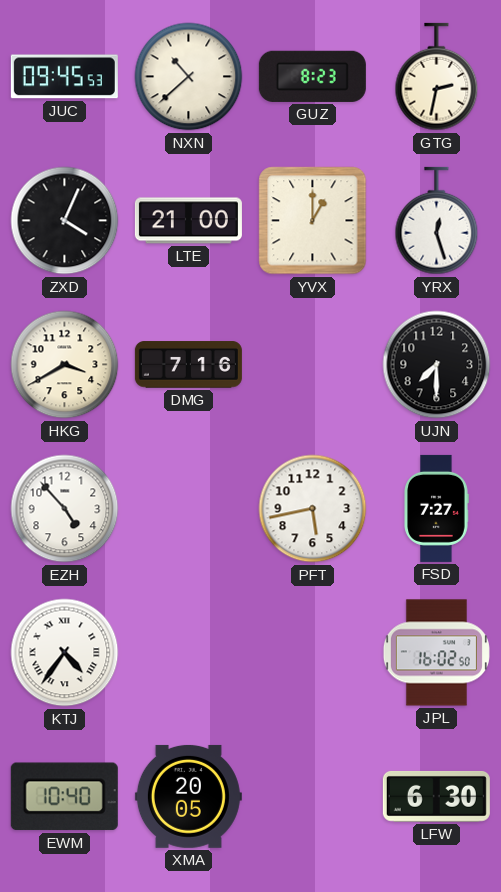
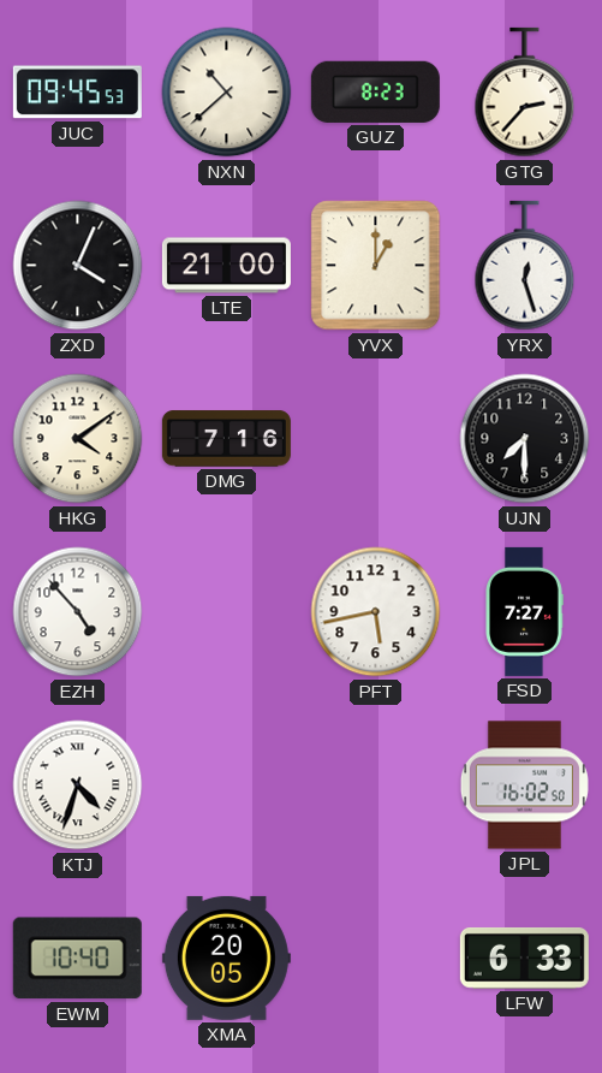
GTG: 2:32 -> 2:37
HKG: 3:40 -> 4:09
KTJ: 4:36 -> 4:33
LFW: 6:30 -> 6:33
